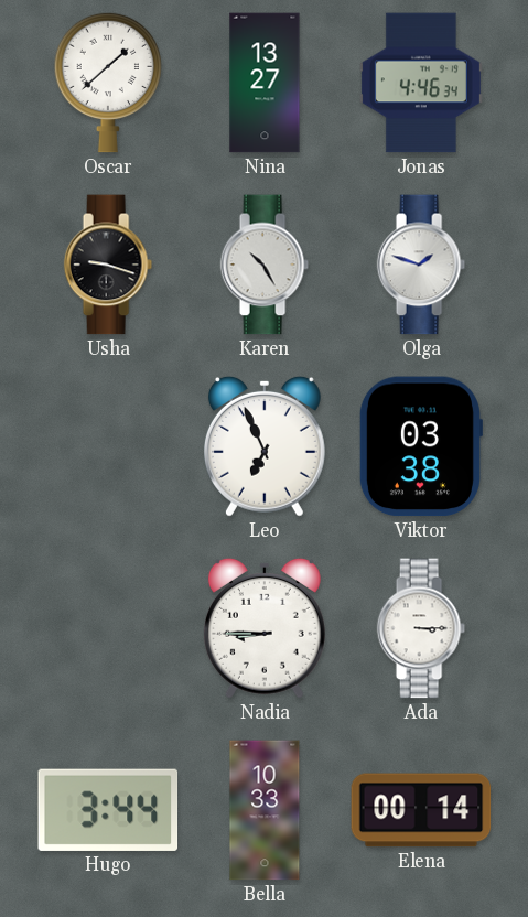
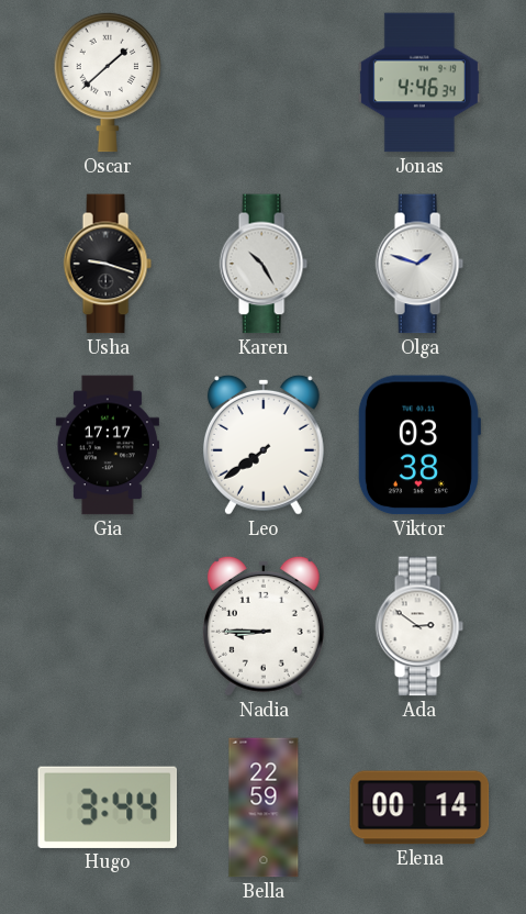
Nina: 13:27 -> none
Gia: none -> 17:17
Leo: 6:56 -> 7:39
Ada: 3:15 -> 2:51
Bella: 10:33 -> 22:59
